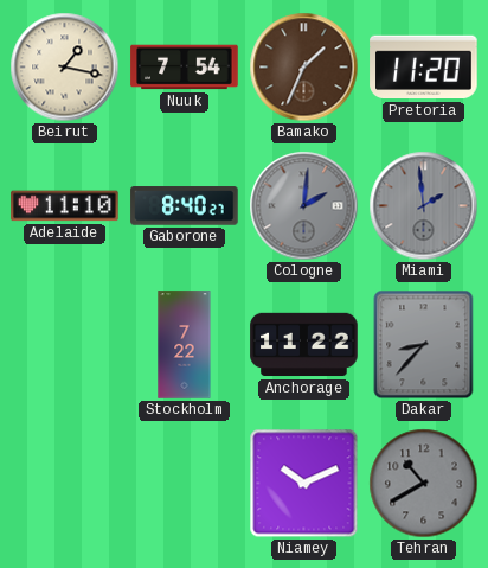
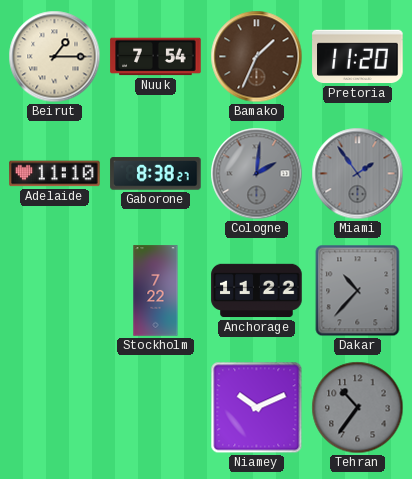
Beirut: 1:17 -> 1:15
Gaborone: 8:40 -> 8:38
Miami: 1:59 -> 1:54
Dakar: 8:37 -> 10:37
Tehran: 10:40 -> 10:36
